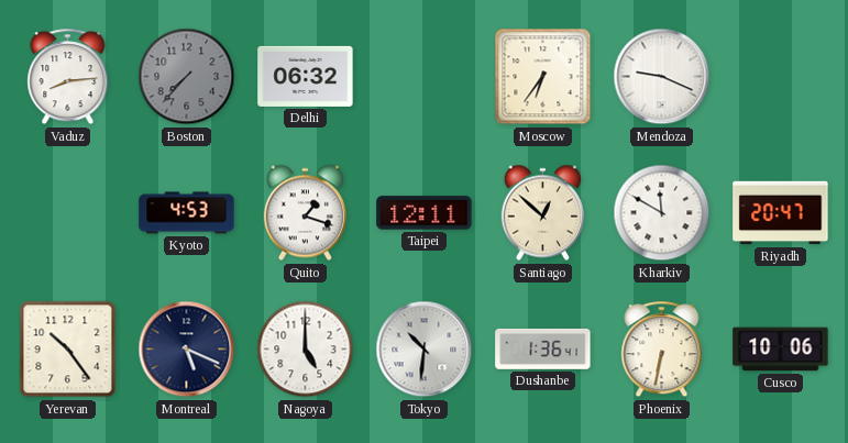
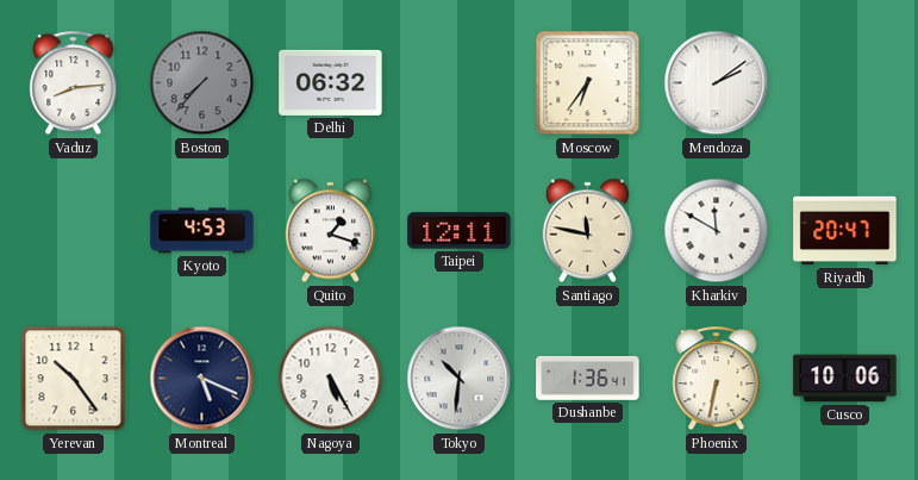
Mendoza: 9:19 -> 2:09
Santiago: 12:52 -> 11:47
Nagoya: 5:00 -> 5:25
